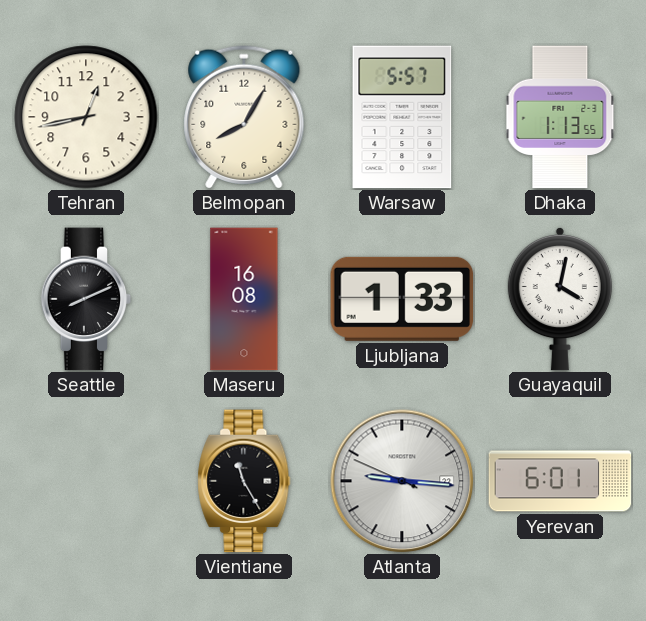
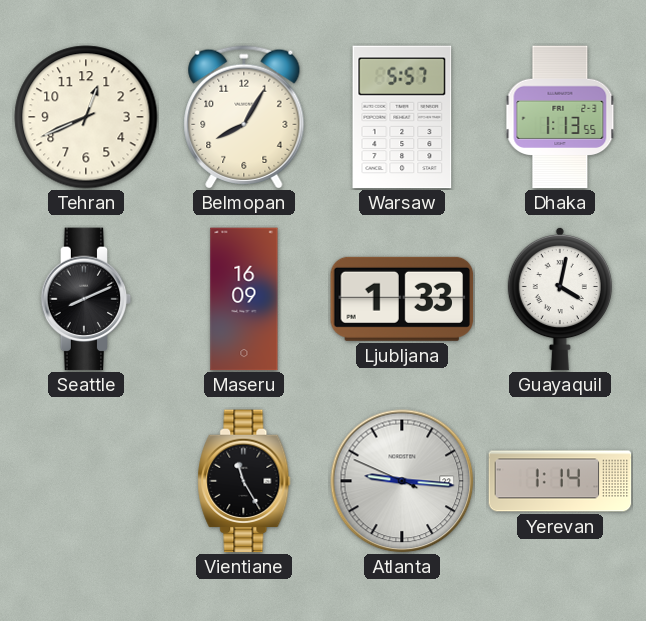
Tehran: 12:43 -> 12:41
Maseru: 16:08 -> 16:09
Yerevan: 6:01 -> 1:14
